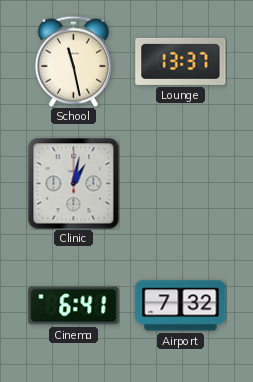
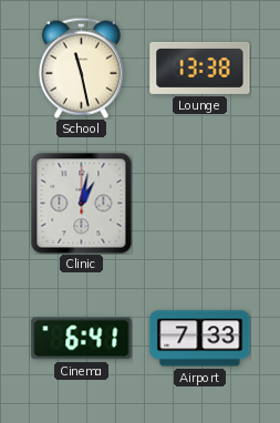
Lounge: 13:37 -> 13:38
Airport: 7:32 -> 7:33
